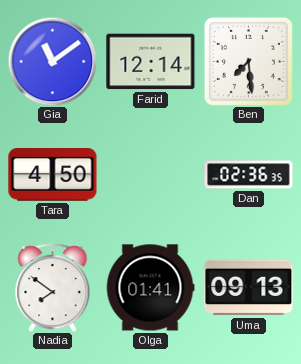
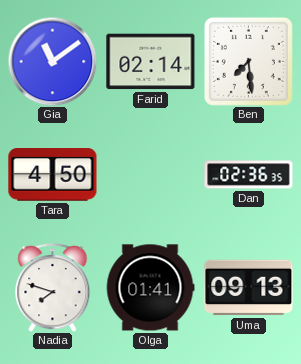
Farid: 12:14 -> 02:14
Nadia: 7:51 -> 7:48
